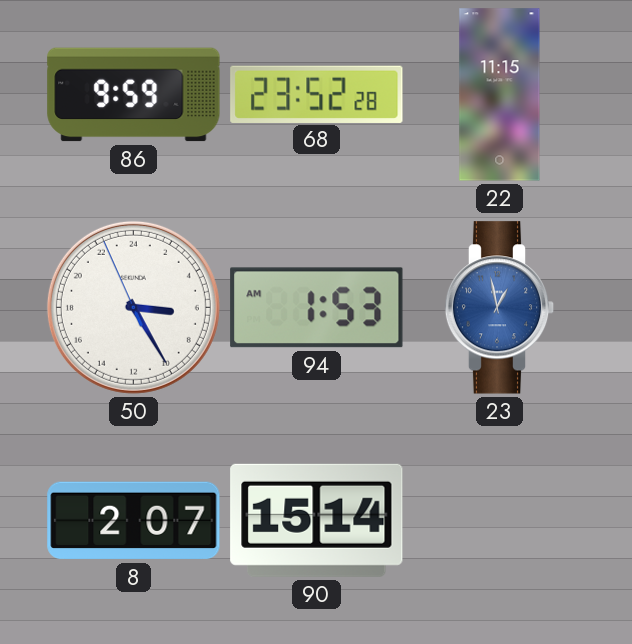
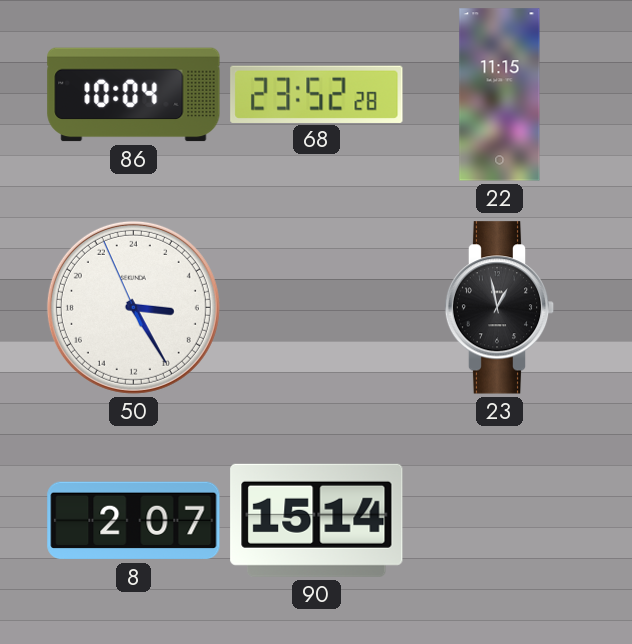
86: 9:59 -> 10:04
94: 1:53 -> none
23 dial: blue -> black
